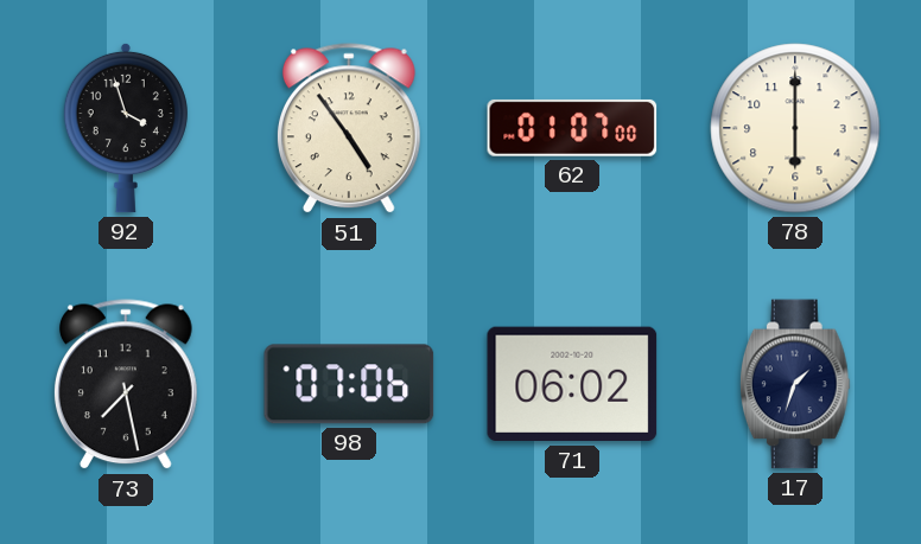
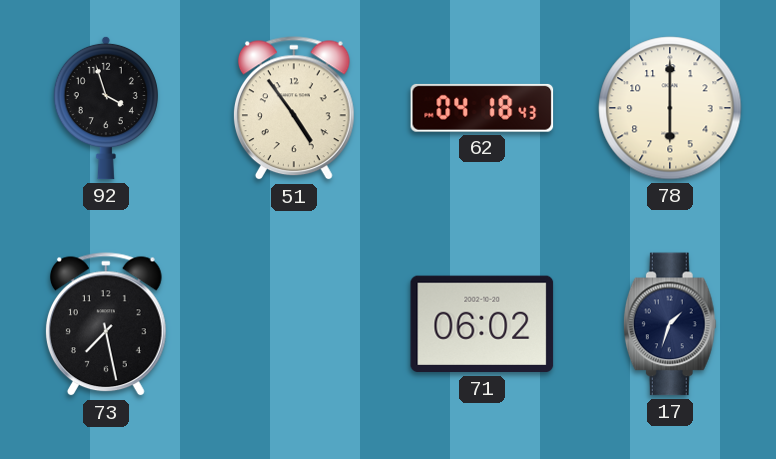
62: 01:07 -> 04:18
98: 07:06 -> none
